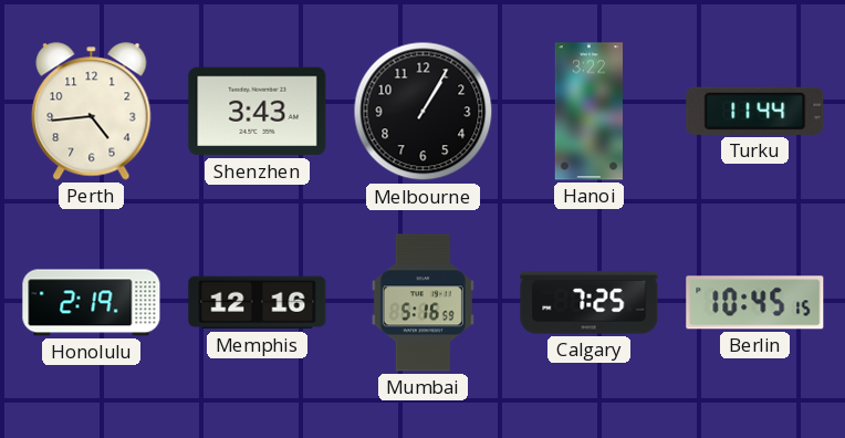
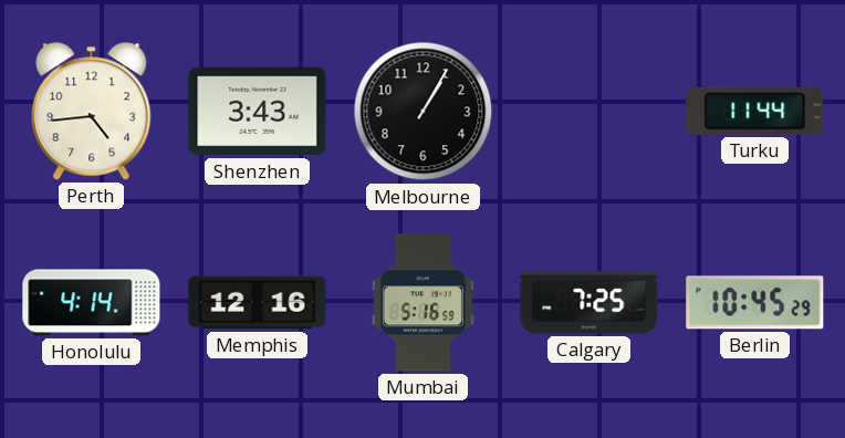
Hanoi: 3:22 -> none
Honolulu: 2:19 -> 4:14
Berlin: 10:45:15 -> 10:45:29
